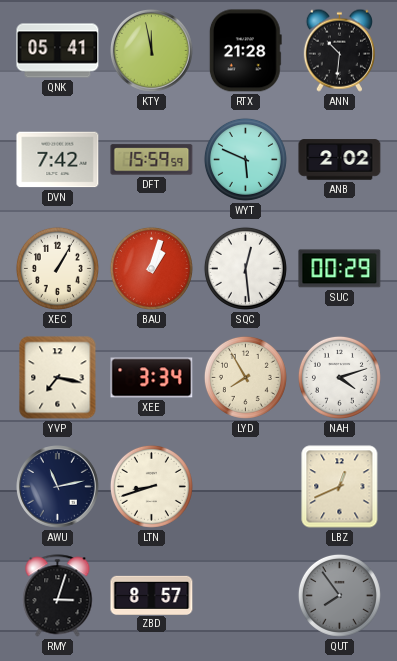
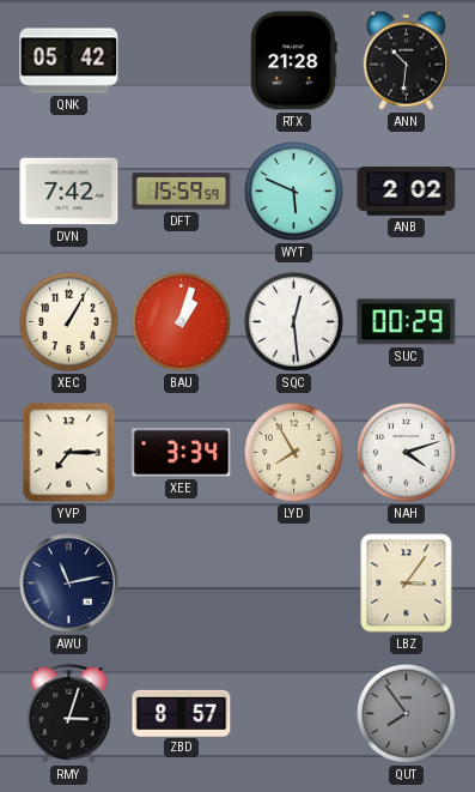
QNK: 05:41 -> 05:42
KTY: 11:58 -> none
YVP: 7:17 -> 7:15
LTN: 8:42 -> none
LBZ: 12:41 -> 3:06
